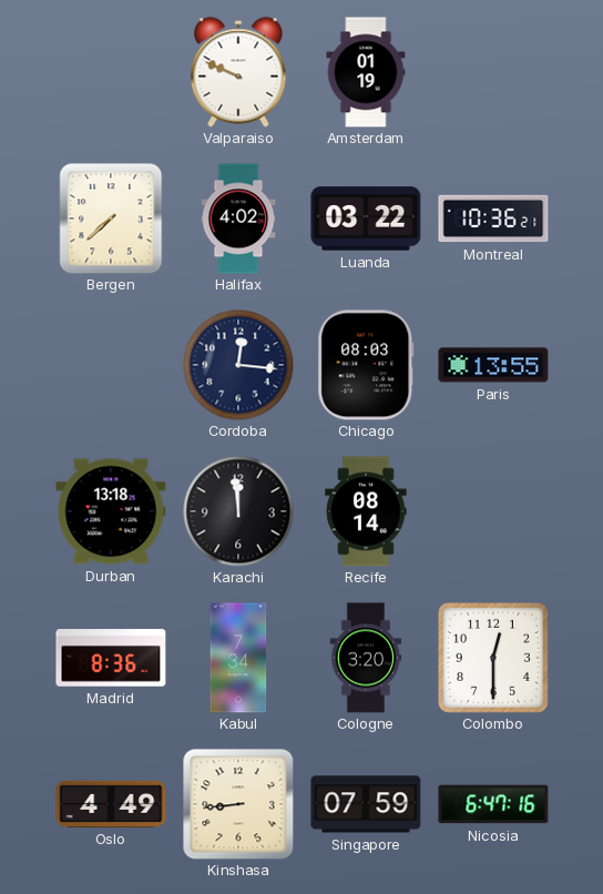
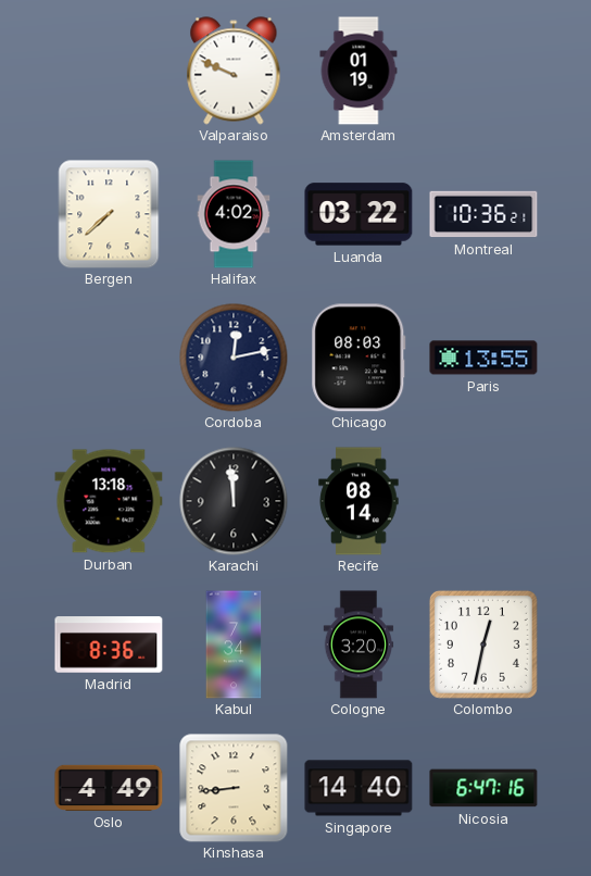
Cordoba: 12:16 -> 12:13
Colombo: 12:30 -> 12:32
Singapore: 07:59 -> 14:40
